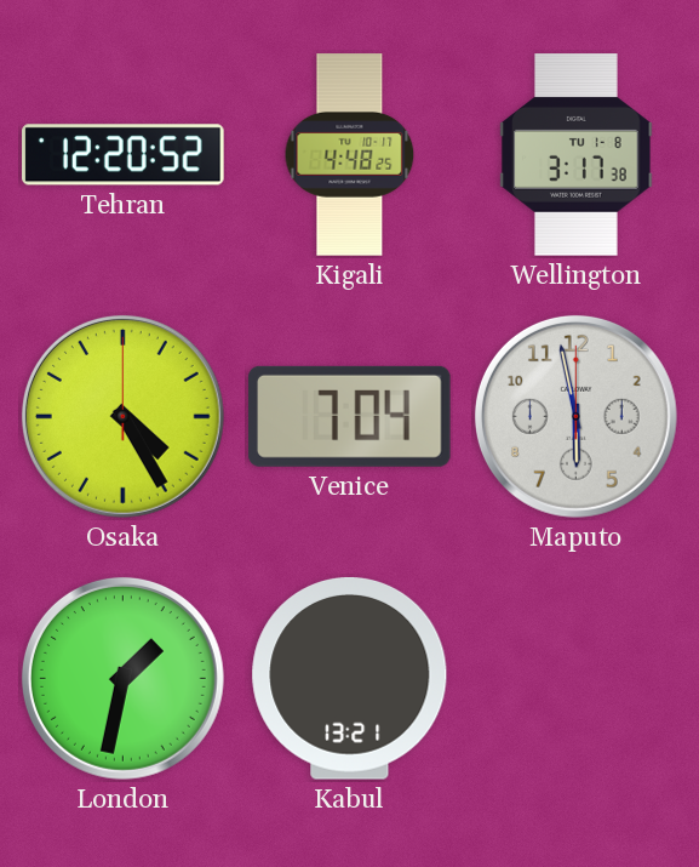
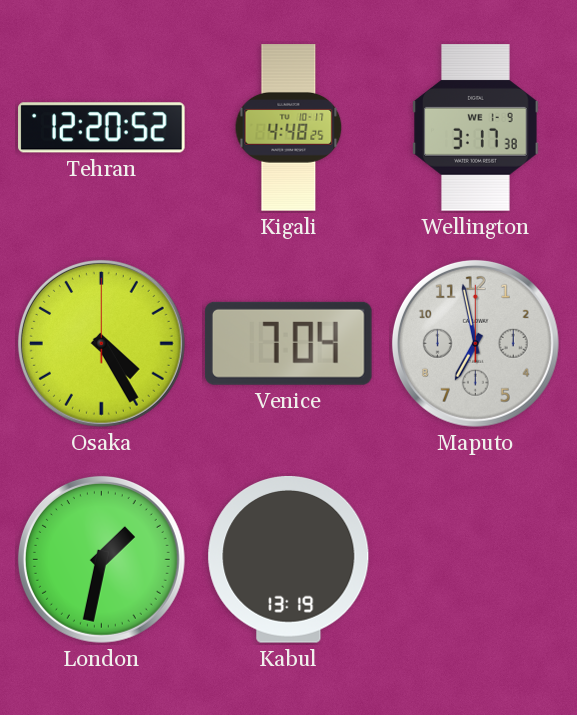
Wellington date: TU 1-8 -> WE 1-9
Maputo: 5:58 -> 6:58
Kabul: 13:21 -> 13:19
